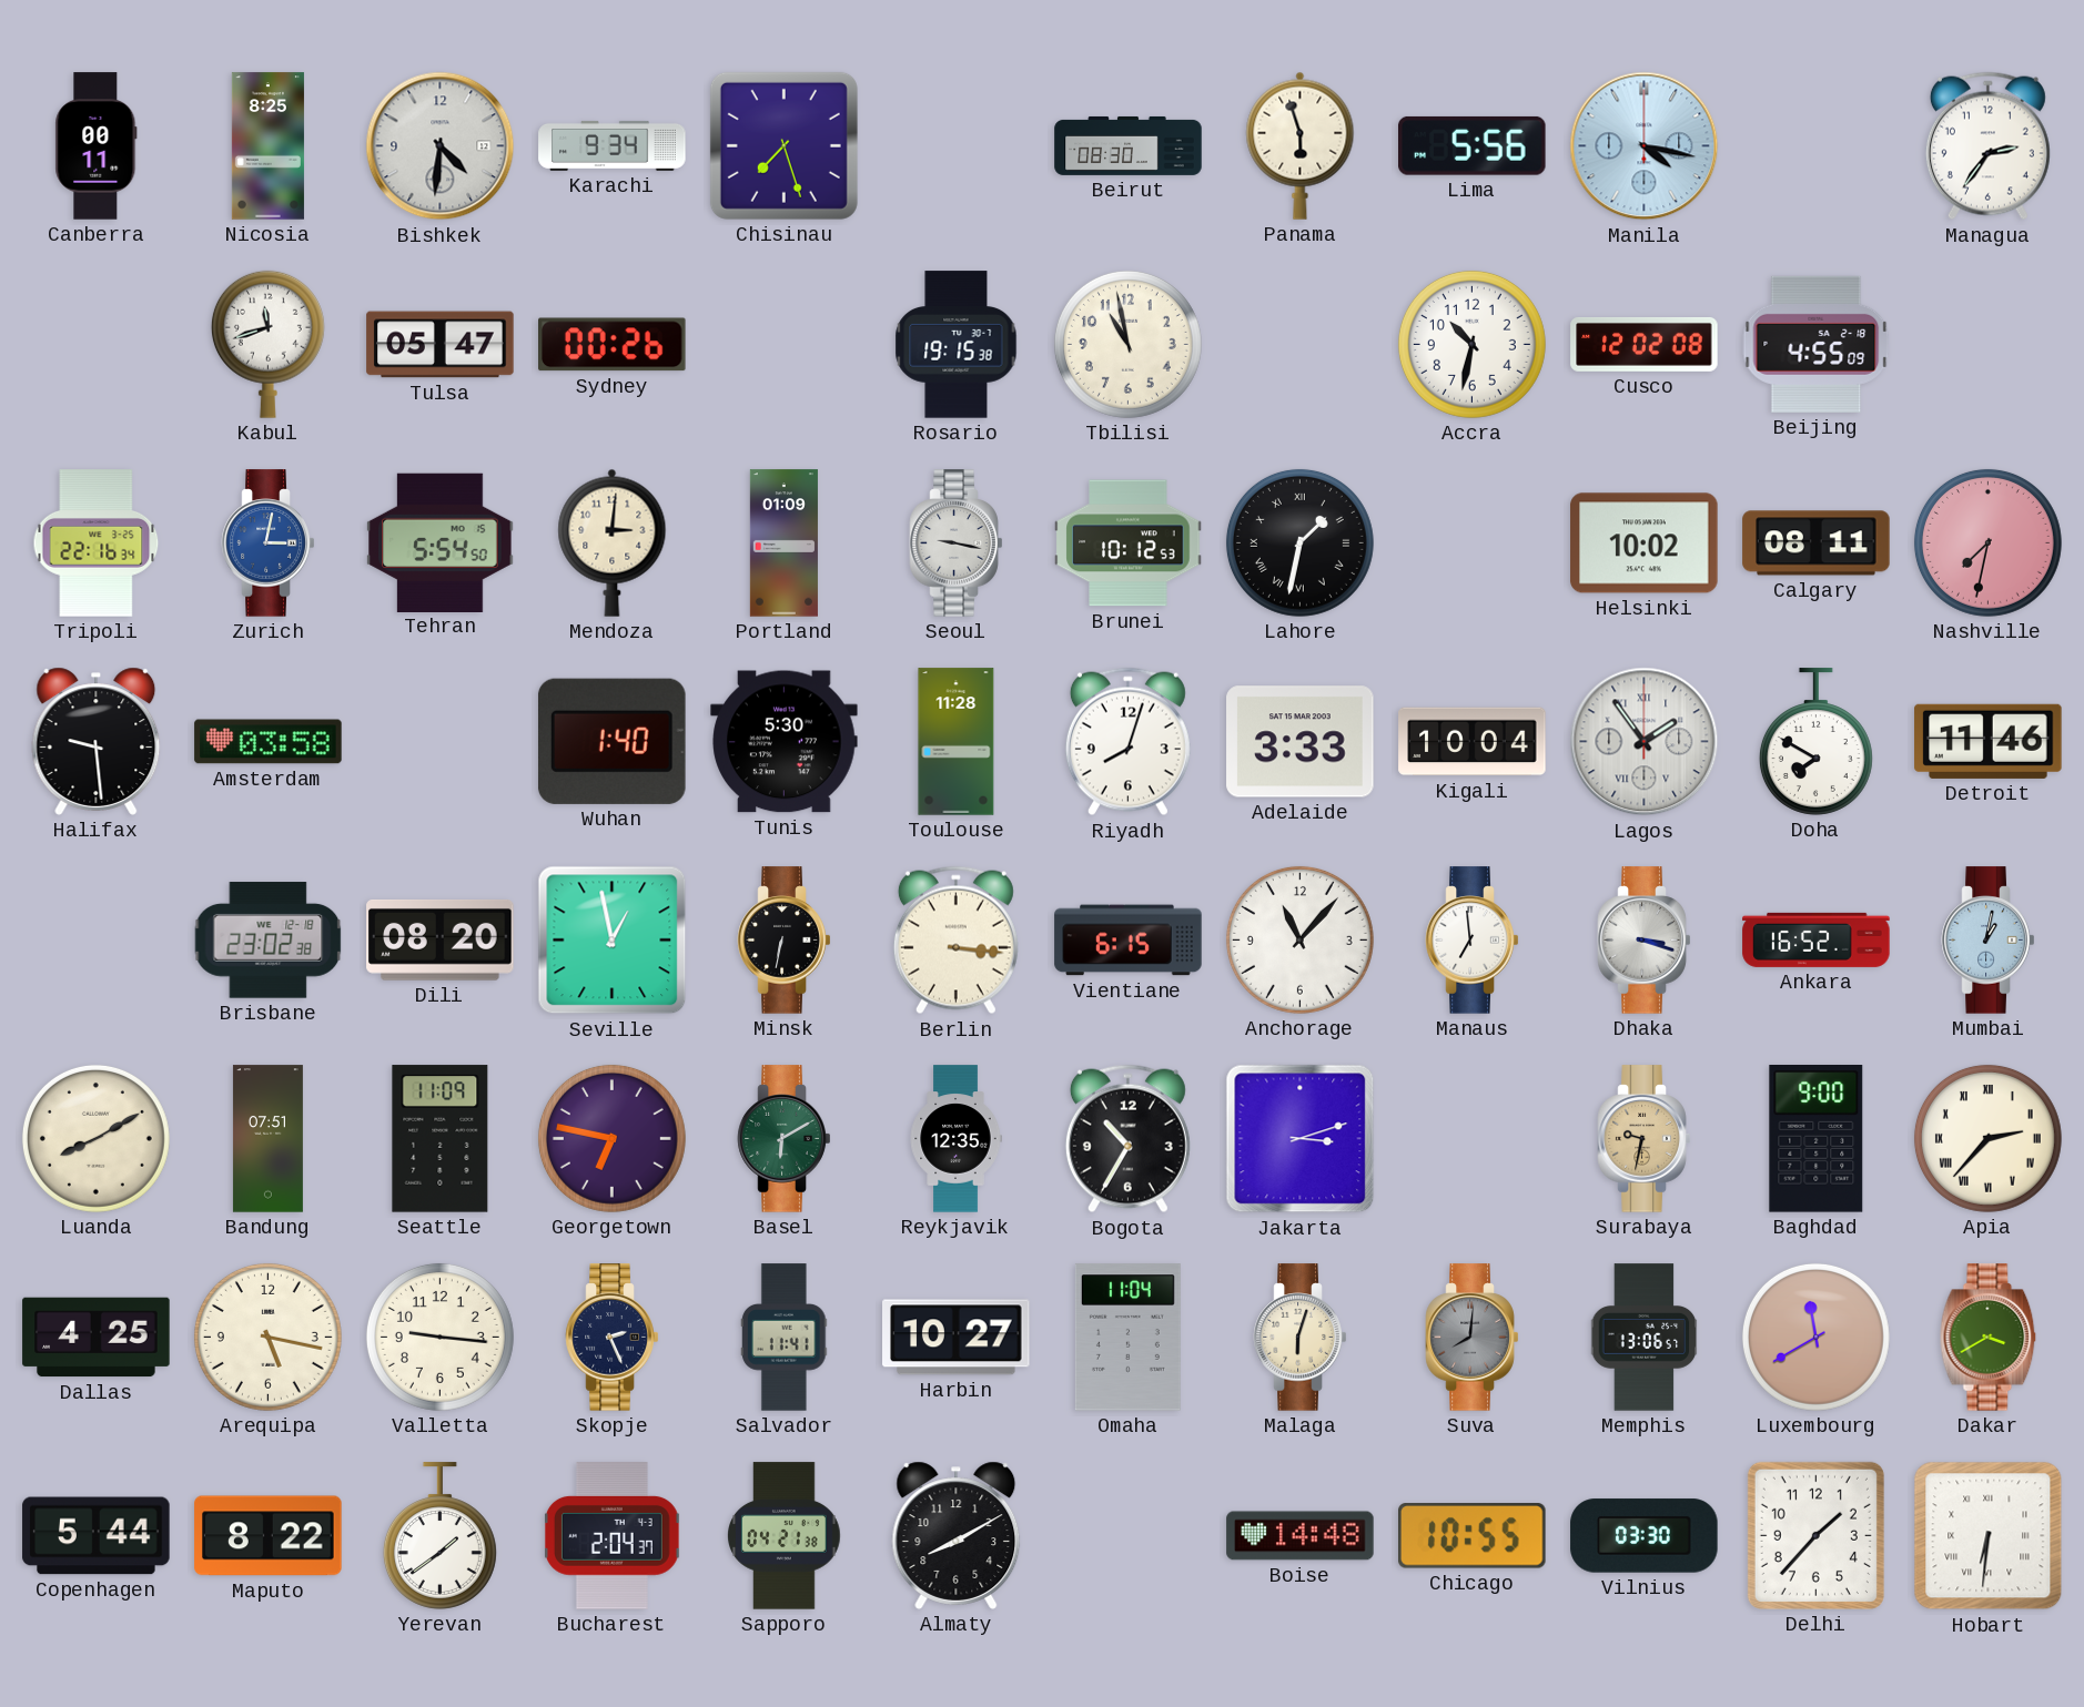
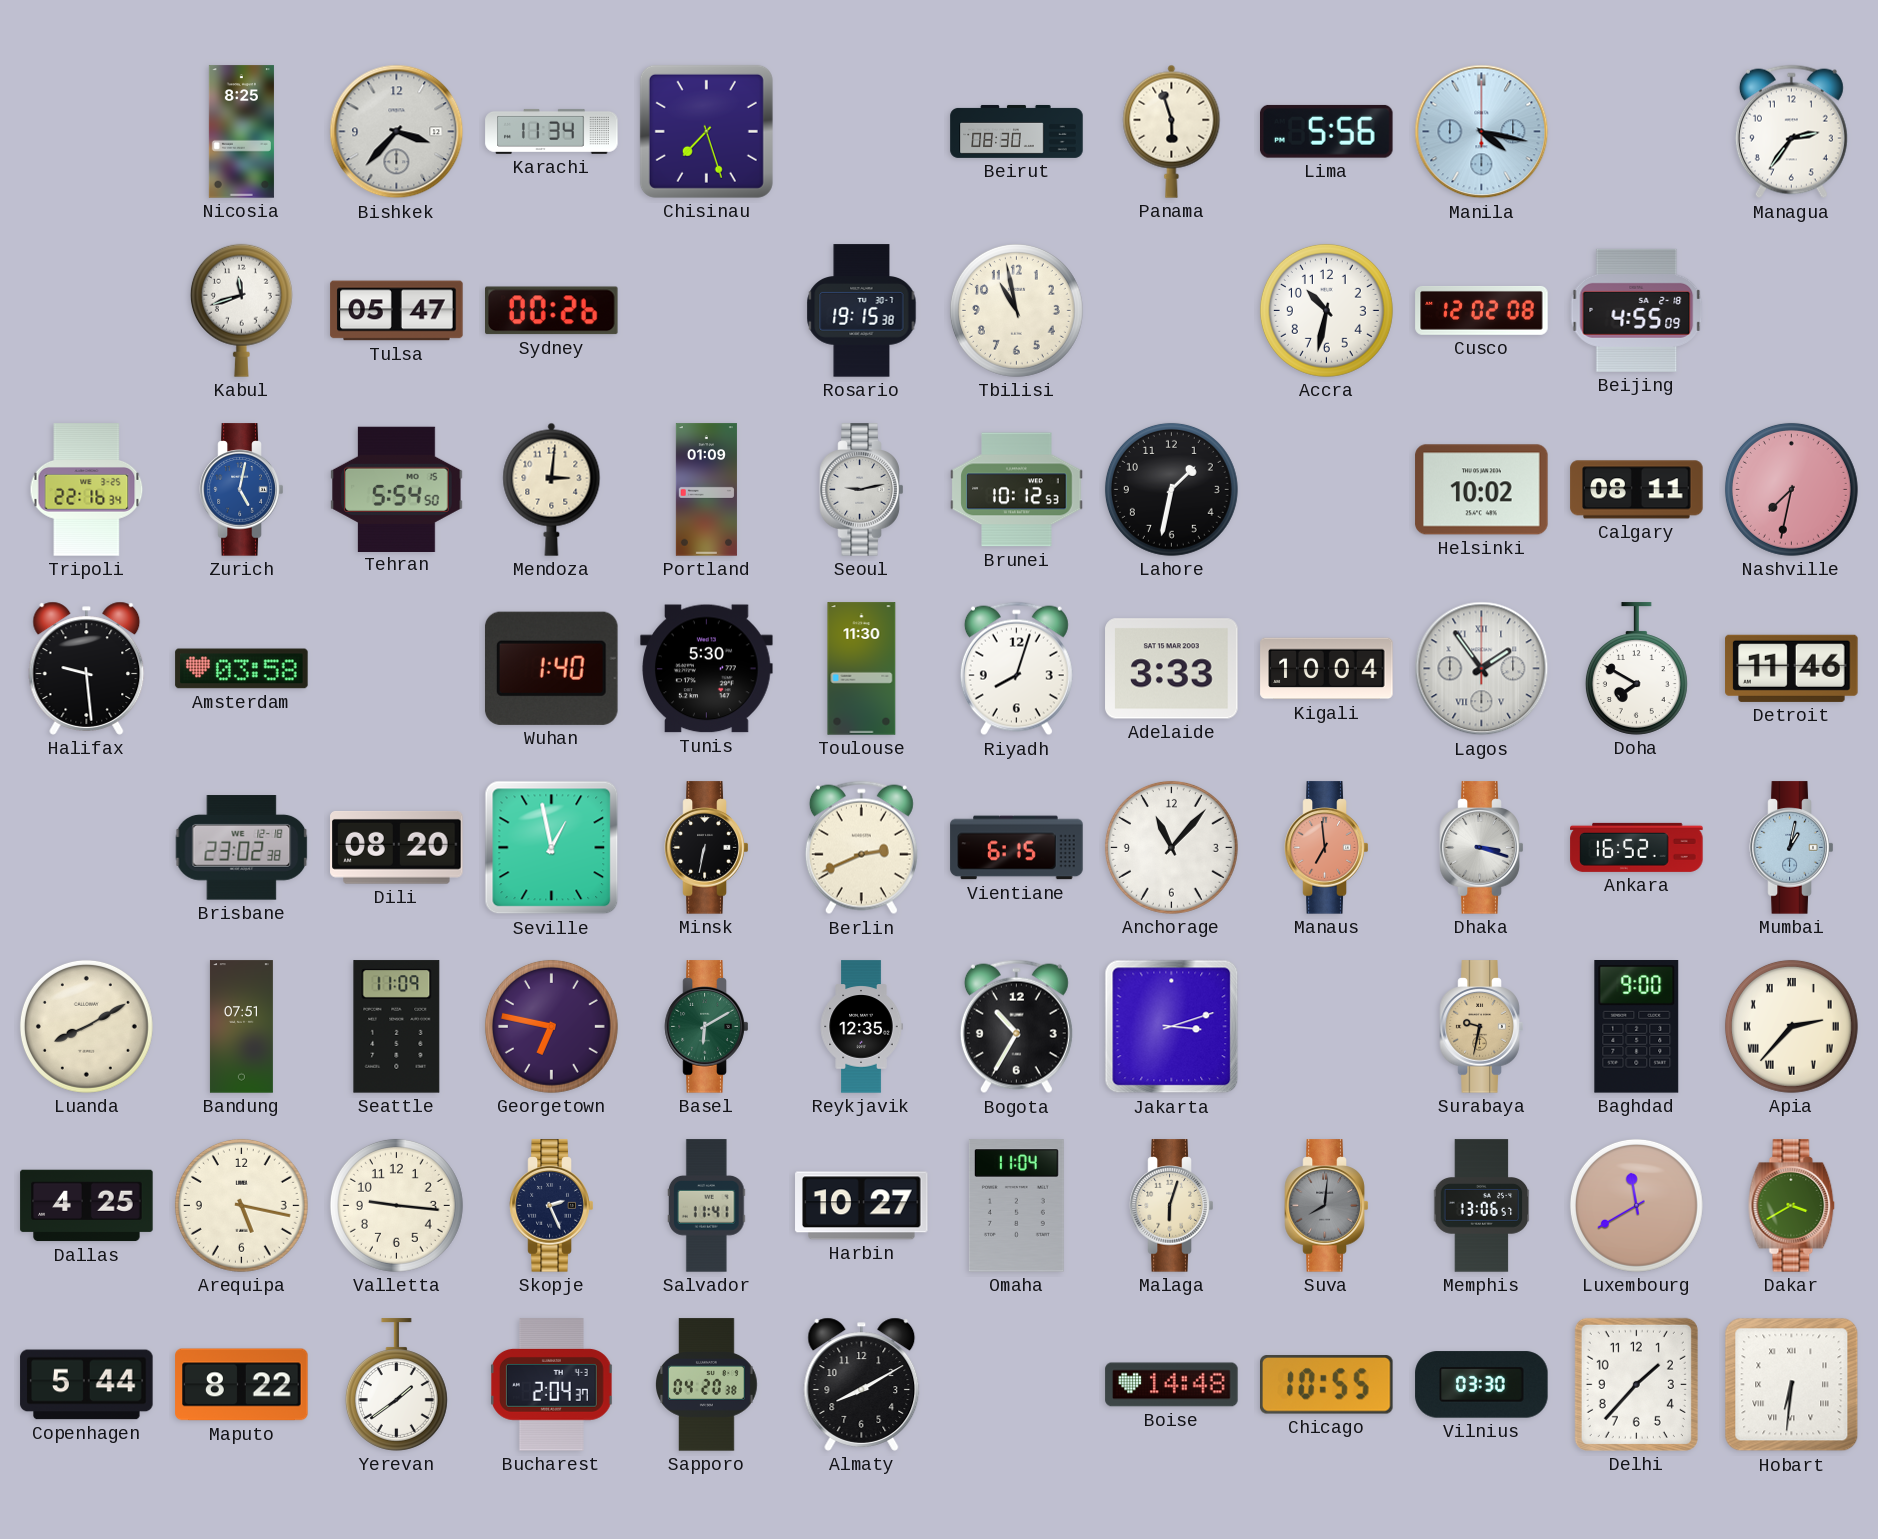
Canberra: 00:11 -> none
Bishkek: 4:31 -> 3:37
Karachi: 9:34 -> 11:34
Zurich: 3:02 -> 5:02
Seoul: 9:17 -> 9:13
Lahore numerals: Roman -> Arabic
Toulouse: 11:28 -> 11:30
Berlin: 3:16 -> 2:41
Manaus dial: white -> salmon
Sapporo: 04:21 -> 04:20
